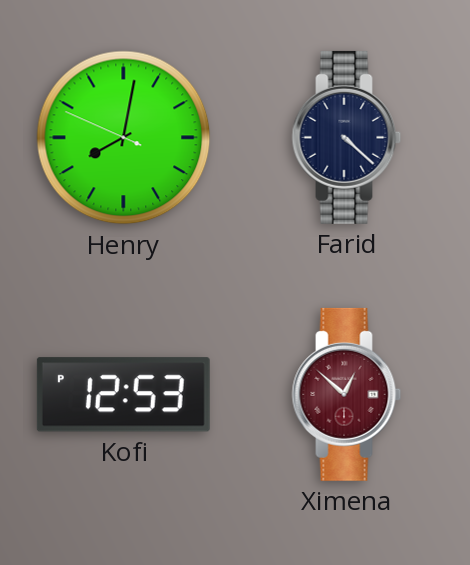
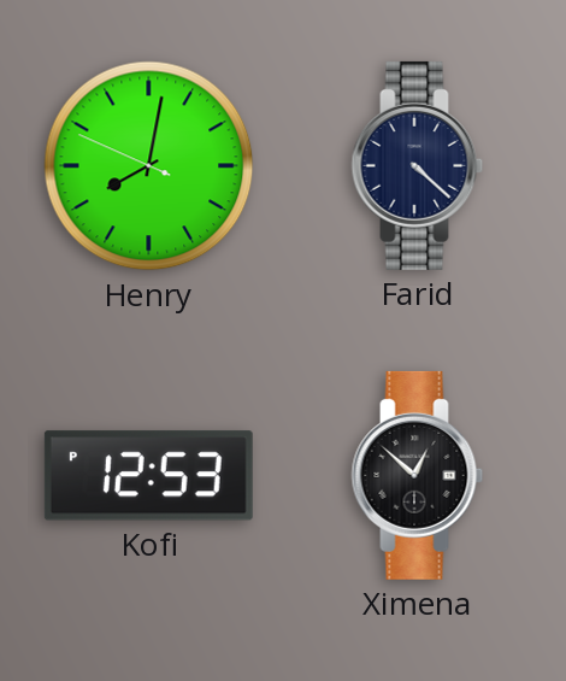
Ximena dial: burgundy -> black
